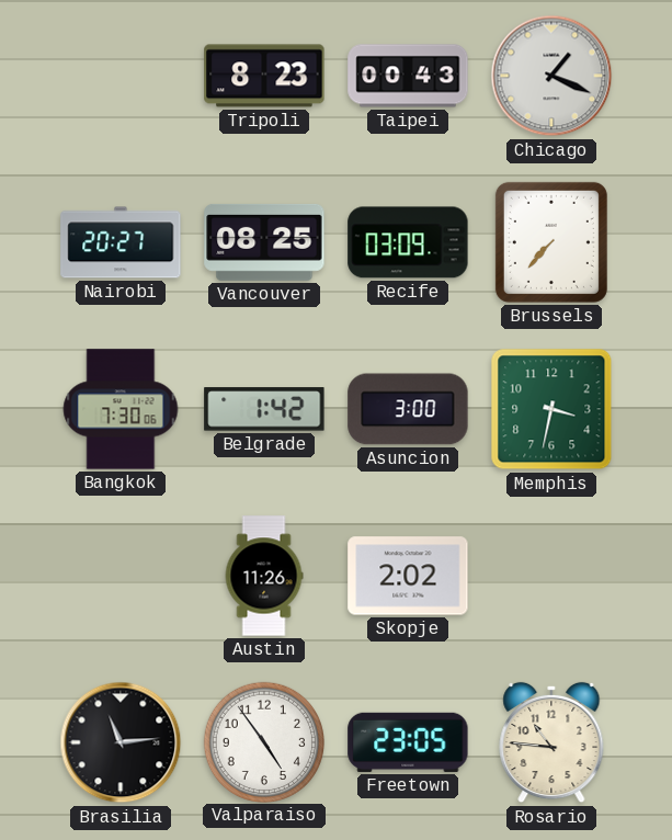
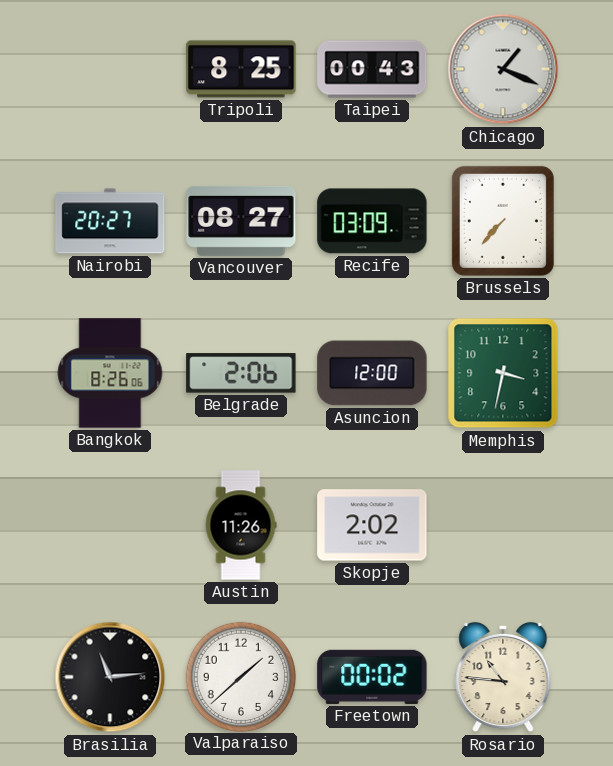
Tripoli: 8:23 -> 8:25
Vancouver: 08:25 -> 08:27
Bangkok: 7:30 -> 8:26
Belgrade: 1:42 -> 2:06
Asuncion: 3:00 -> 12:00
Valparaiso: 4:54 -> 1:38
Freetown: 23:05 -> 00:02
